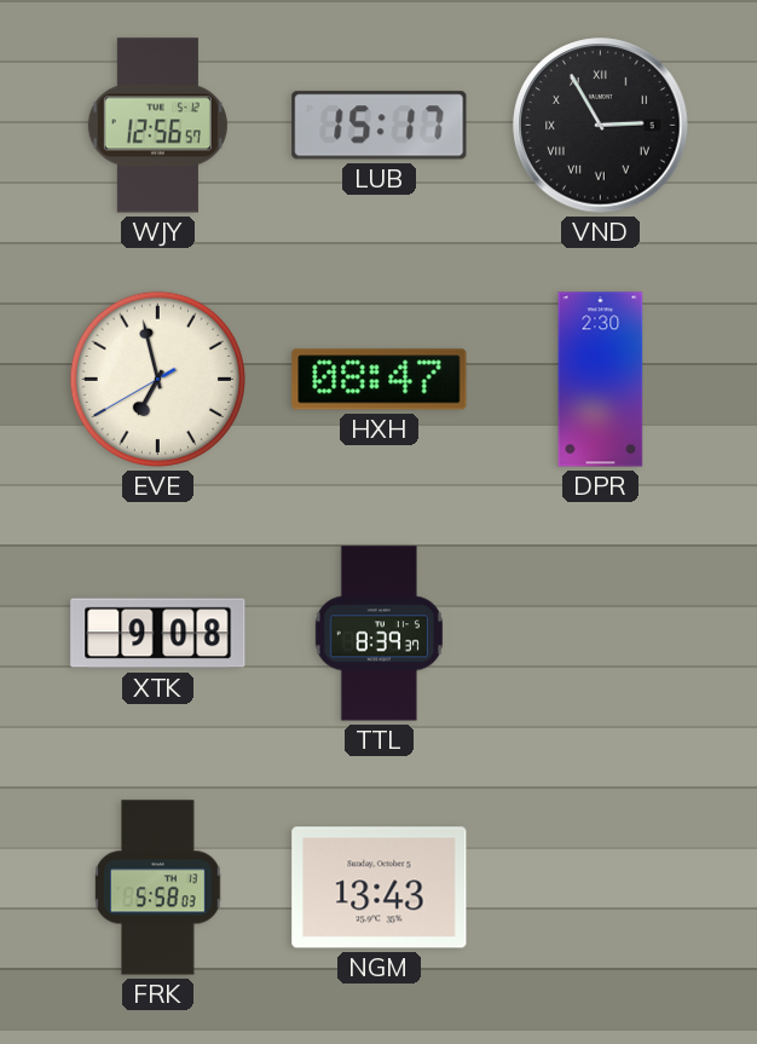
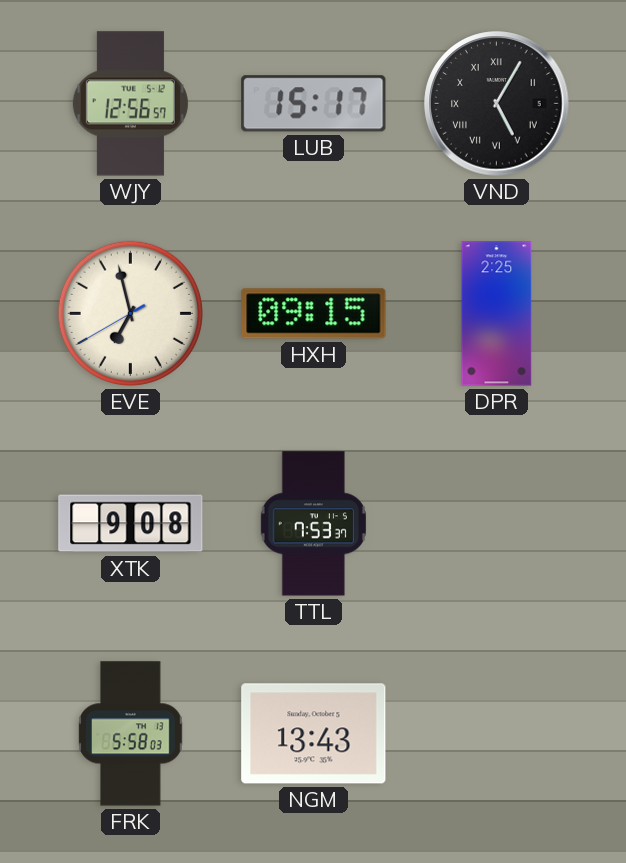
VND: 2:55 -> 5:05
HXH: 08:47 -> 09:15
DPR: 2:30 -> 2:25
TTL: 8:39 -> 7:53
